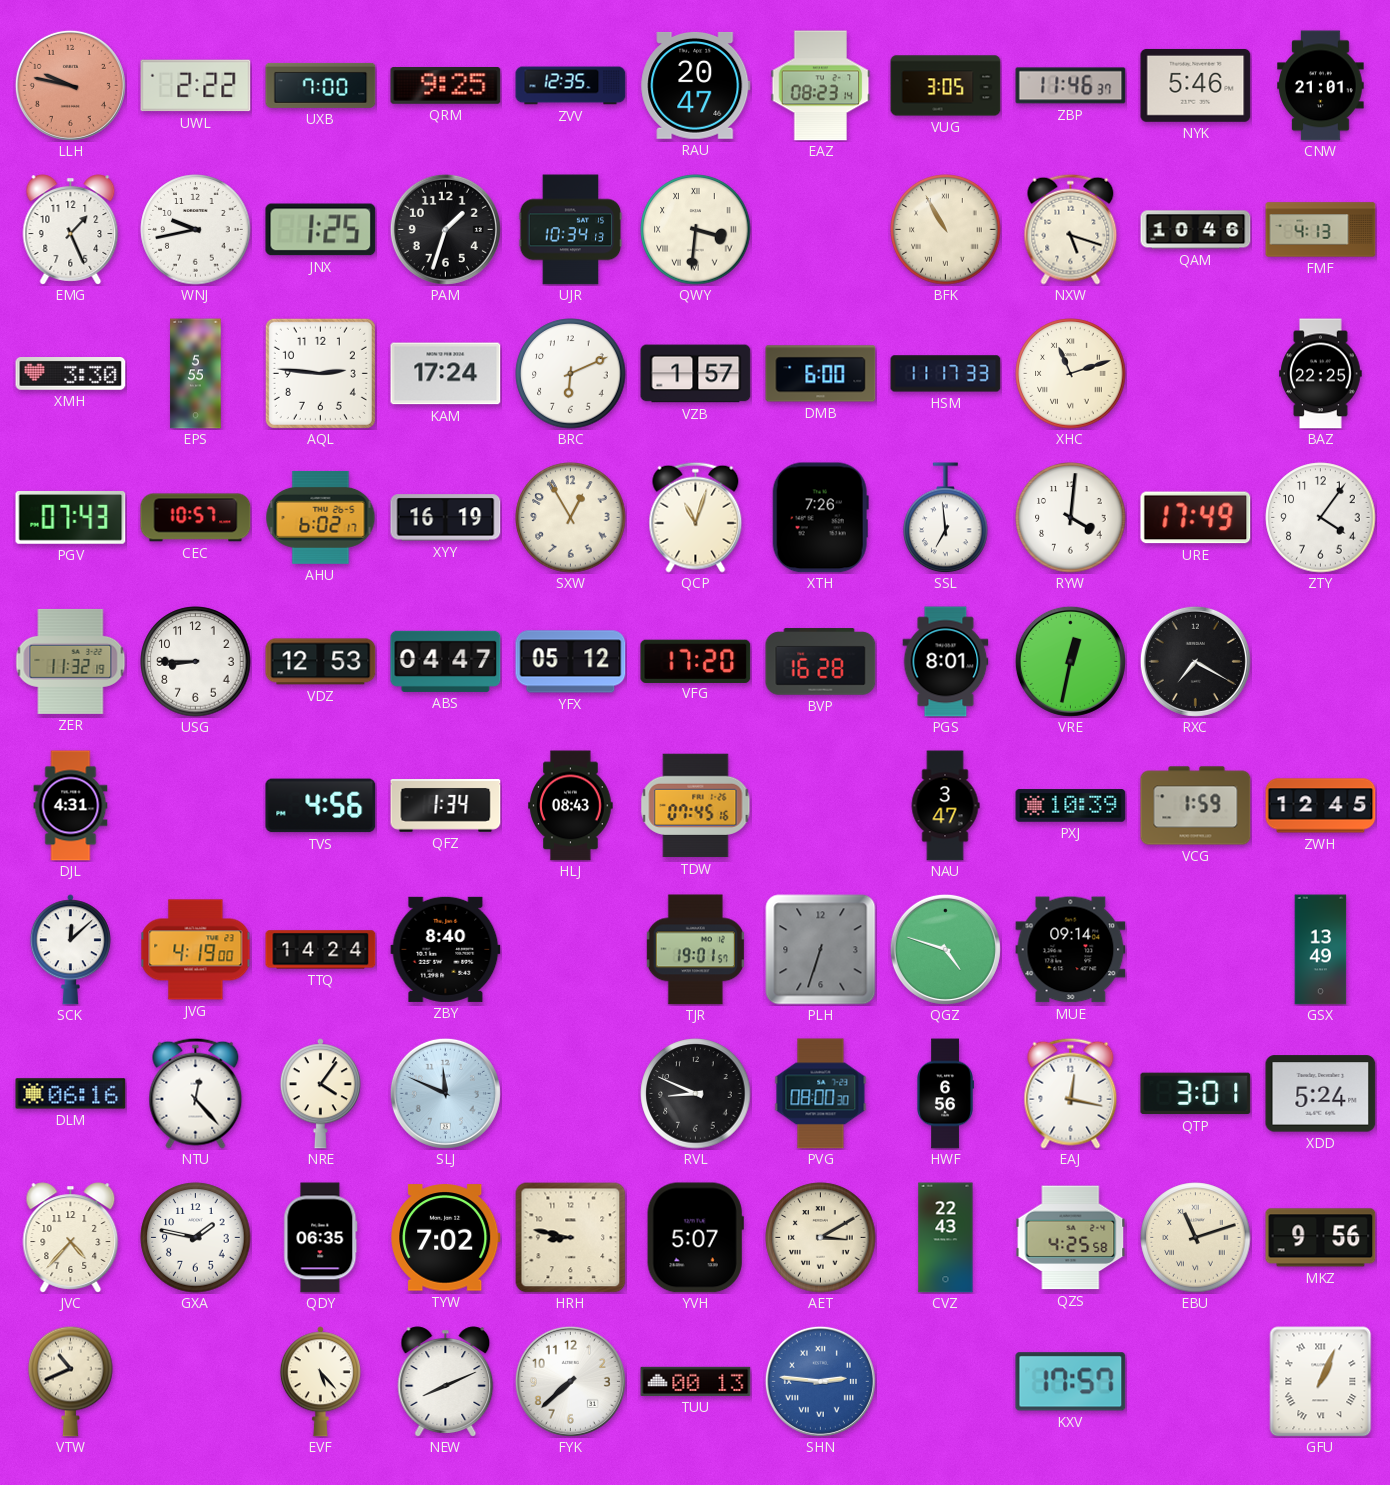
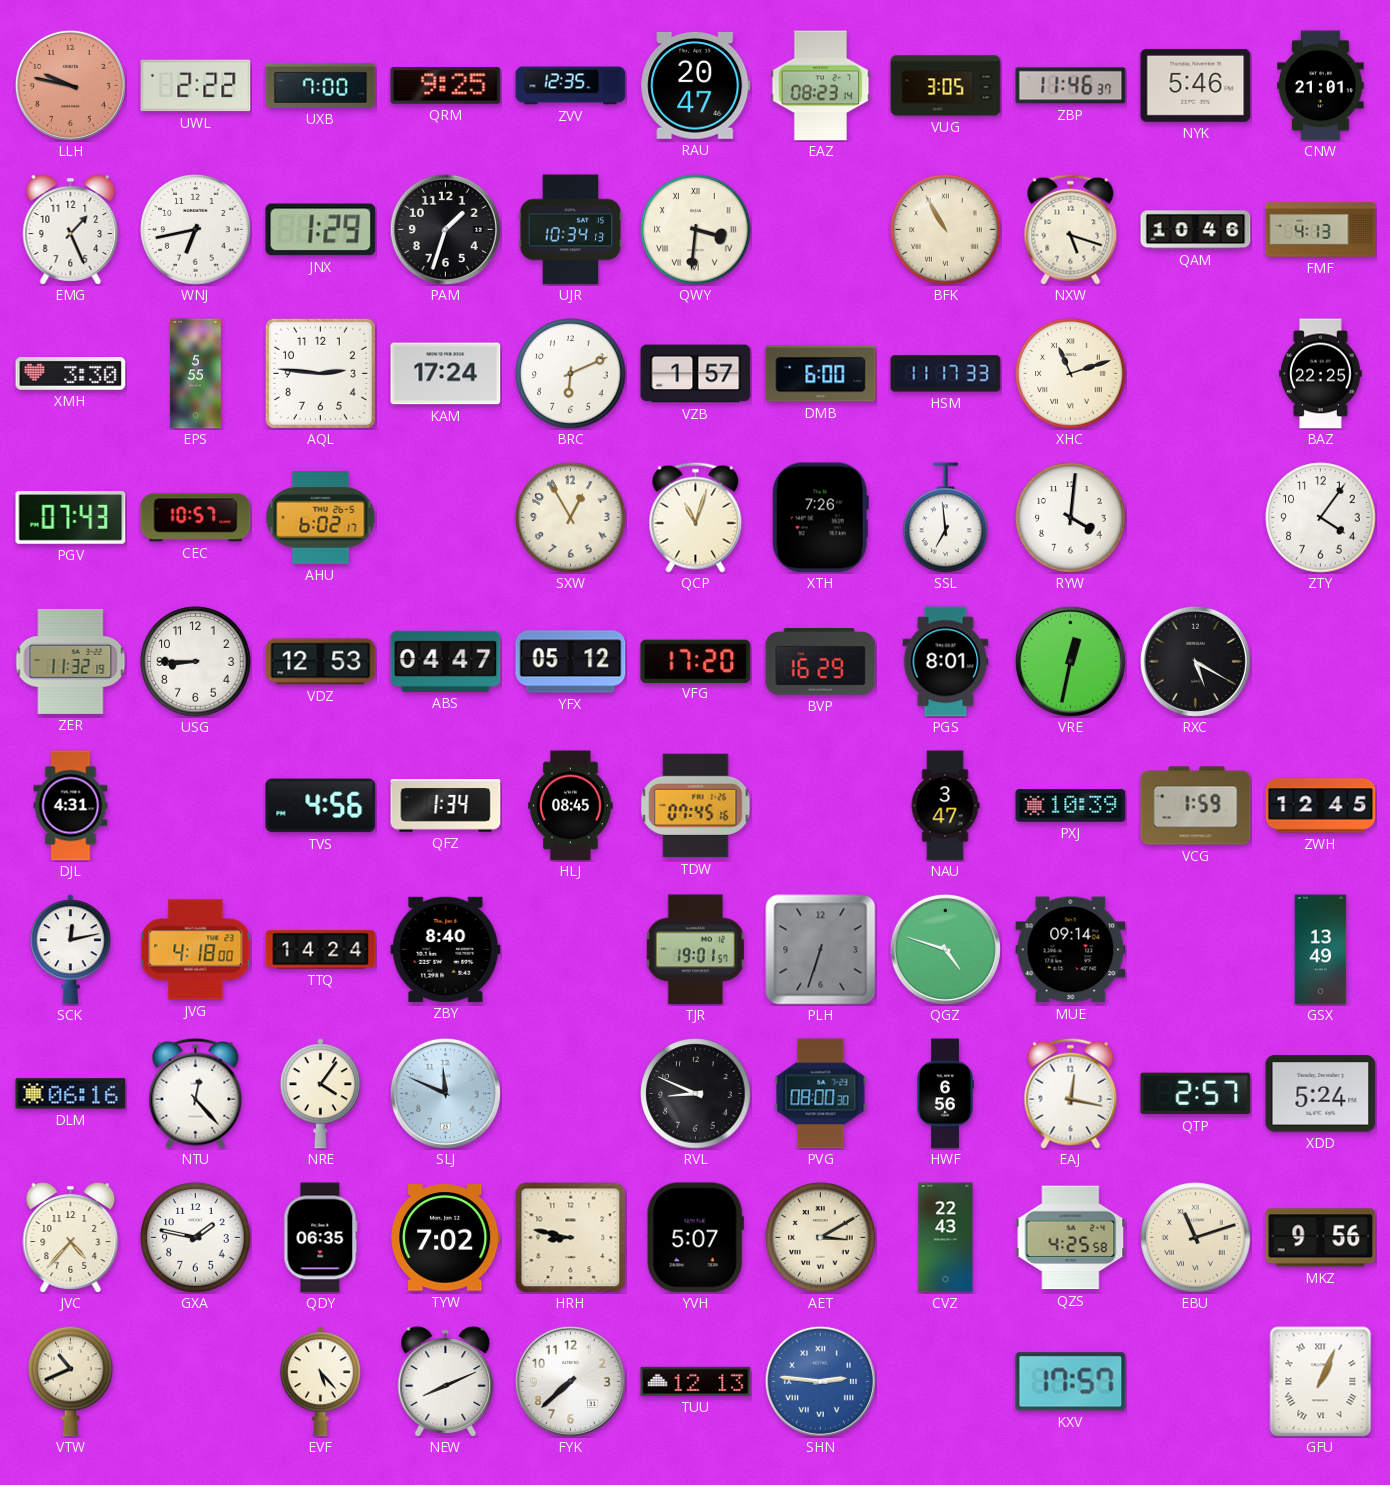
WNJ: 9:43 -> 6:43
JNX: 1:25 -> 1:29
XYY: 16:19 -> none
URE: 17:49 -> none
BVP: 16:28 -> 16:29
RXC: 7:20 -> 5:20
HLJ: 08:43 -> 08:45
SCK: 12:08 -> 12:13
JVG: 4:19 -> 4:18
QTP: 3:01 -> 2:57
TUU: 00:13 -> 12:13
